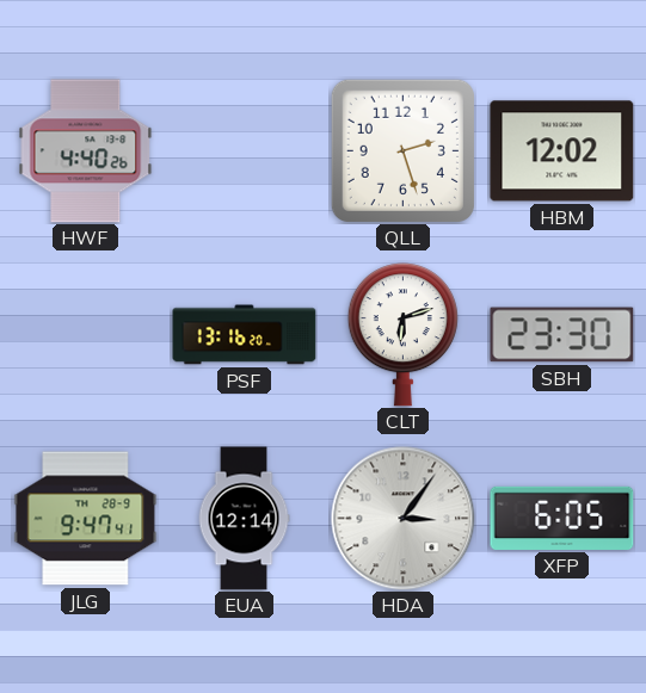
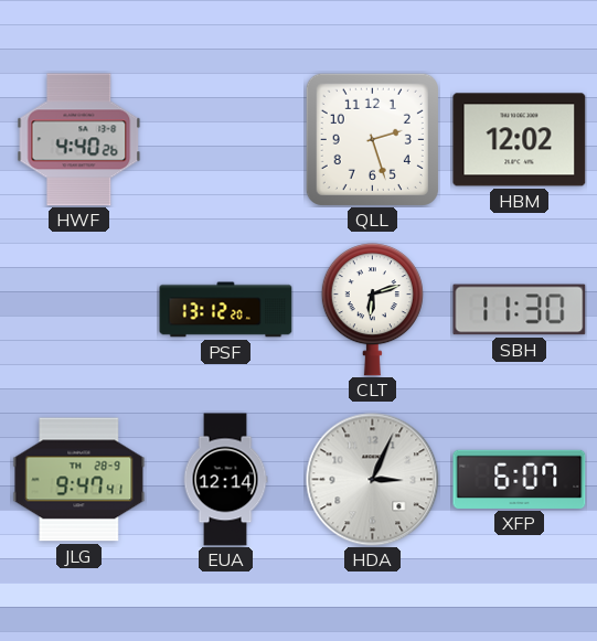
PSF: 13:16 -> 13:12
SBH: 23:30 -> 11:30
HDA: 3:06 -> 3:04
XFP: 6:05 -> 6:07
